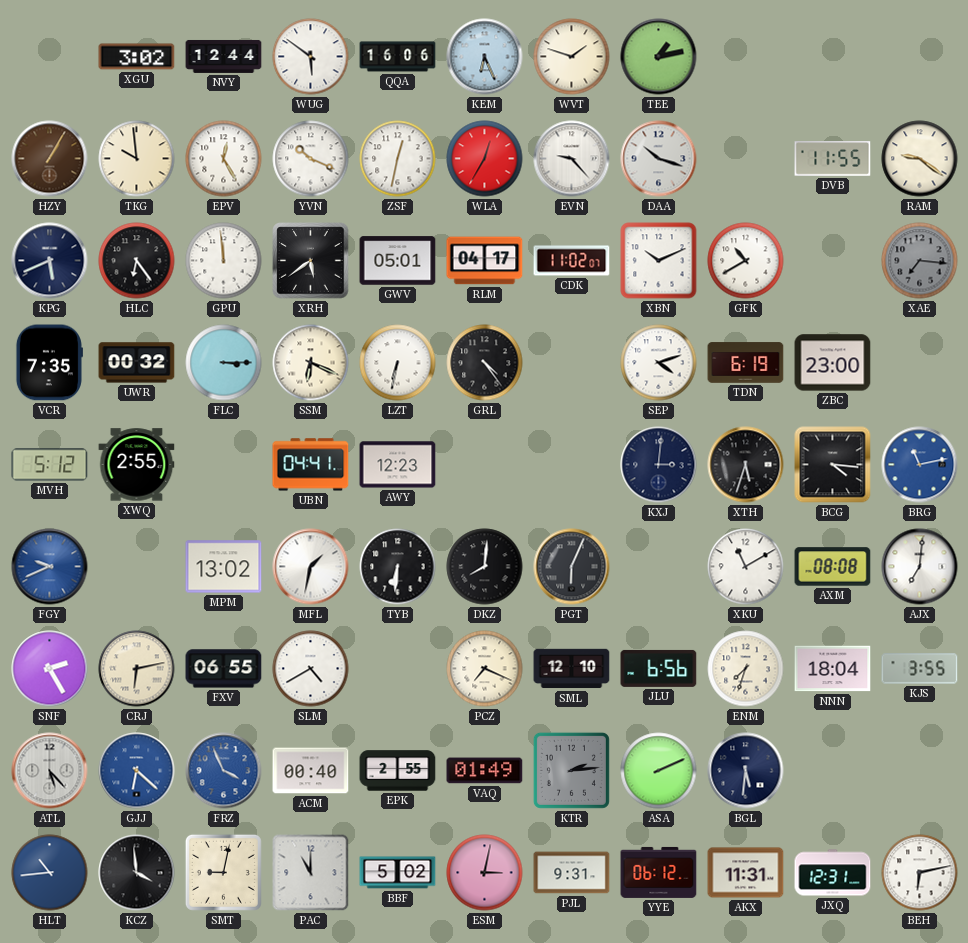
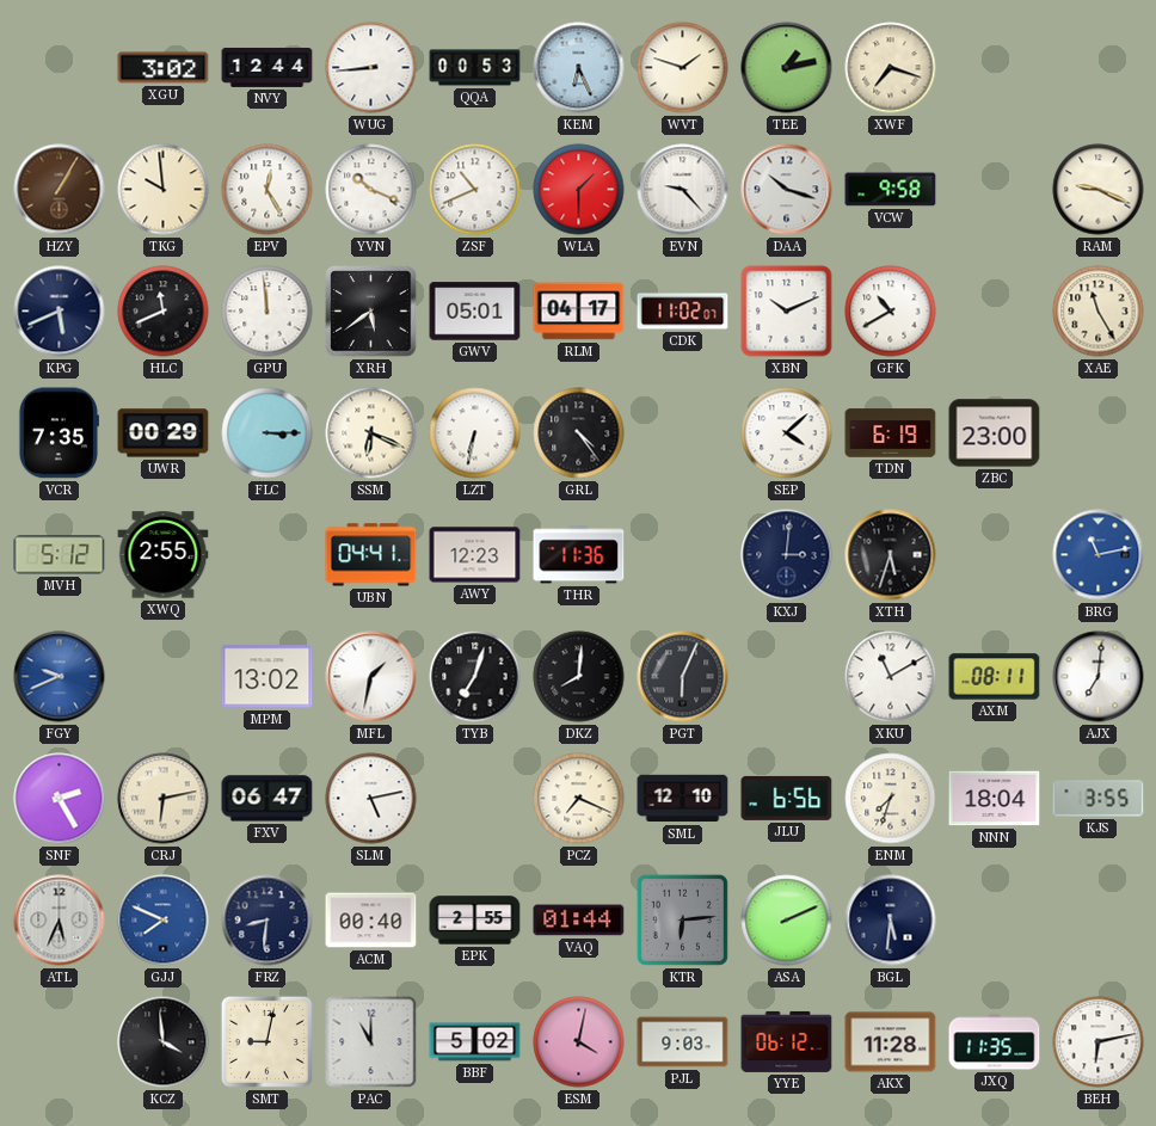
WUG: 5:51 -> 8:44
QQA: 16:06 -> 00:53
XWF: none -> 7:18
ZSF: 12:32 -> 10:41
WLA: 12:35 -> 1:30
VCW: none -> 9:58
DVB: 11:55 -> none
RAM: 9:21 -> 9:19
HLC: 6:24 -> 11:41
XAE: 7:16 -> 11:25
XAE dial: grey -> cream
UWR: 00:32 -> 00:29
SEP: 4:12 -> 4:08
THR: none -> 11:36
BCG: 4:16 -> none
TYB: 6:31 -> 7:03
AXM: 08:08 -> 08:11
FXV: 06:55 -> 06:47
SLM: 4:40 -> 5:13
ATL: 5:23 -> 5:34
GJJ: 6:22 -> 7:49
FRZ: 3:56 -> 8:31
FRZ dial: blue -> navy
VAQ: 01:49 -> 01:44
KTR: 2:14 -> 6:14
HLT: 10:44 -> none
ESM: 3:02 -> 4:02
PJL: 9:31 -> 9:03
AKX: 11:31 -> 11:28
JXQ: 12:31 -> 11:35
